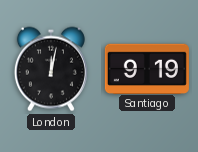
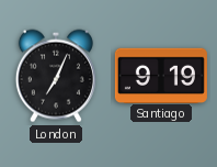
London: 12:02 -> 7:04
